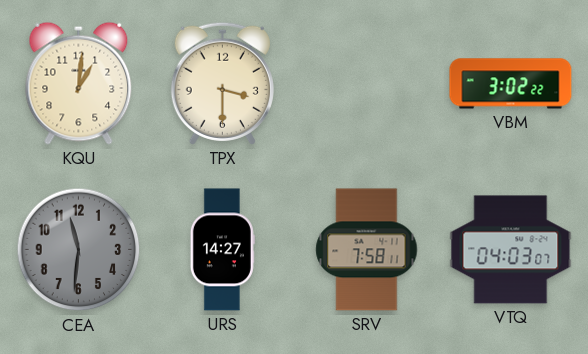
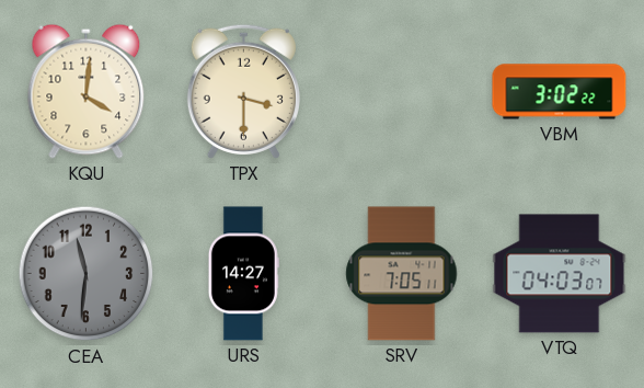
KQU: 1:01 -> 4:01
SRV: 7:58 -> 7:05
